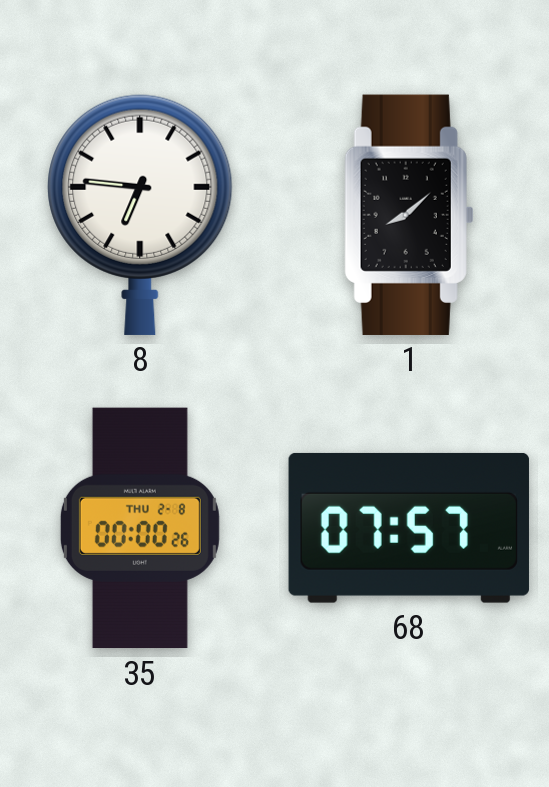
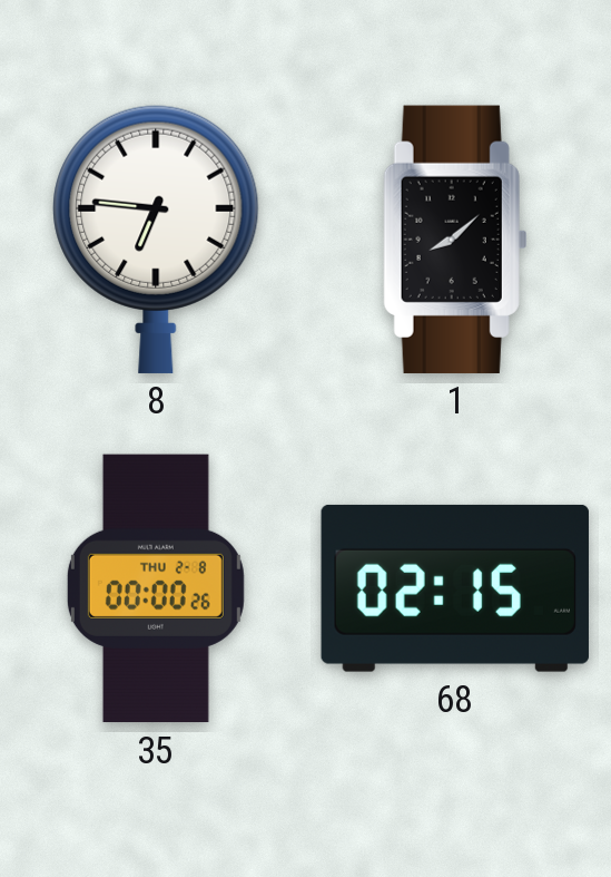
68: 07:57 -> 02:15
